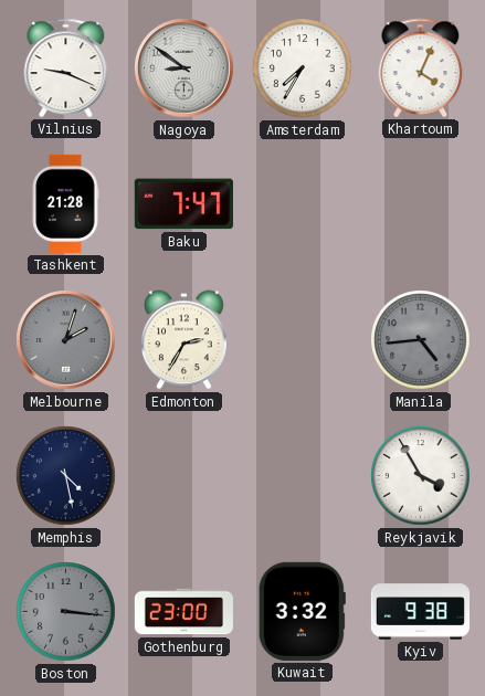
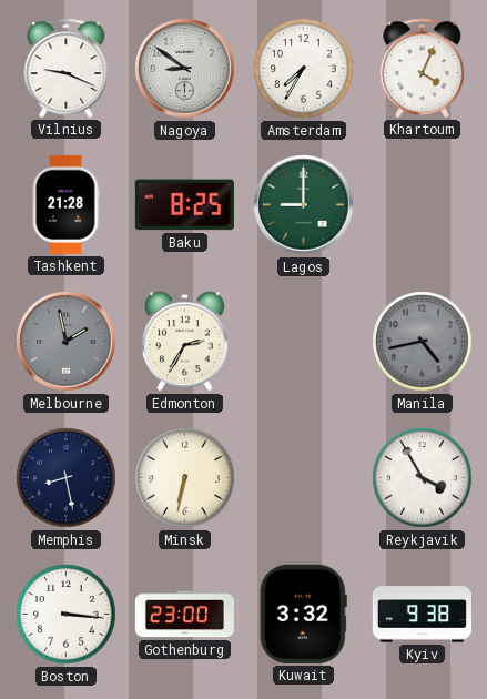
Baku: 7:47 -> 8:25
Lagos: none -> 9:00
Melbourne: 2:03 -> 1:58
Manila: 4:44 -> 4:43
Memphis: 4:28 -> 8:28
Minsk: none -> 6:32
Boston dial: grey -> white
